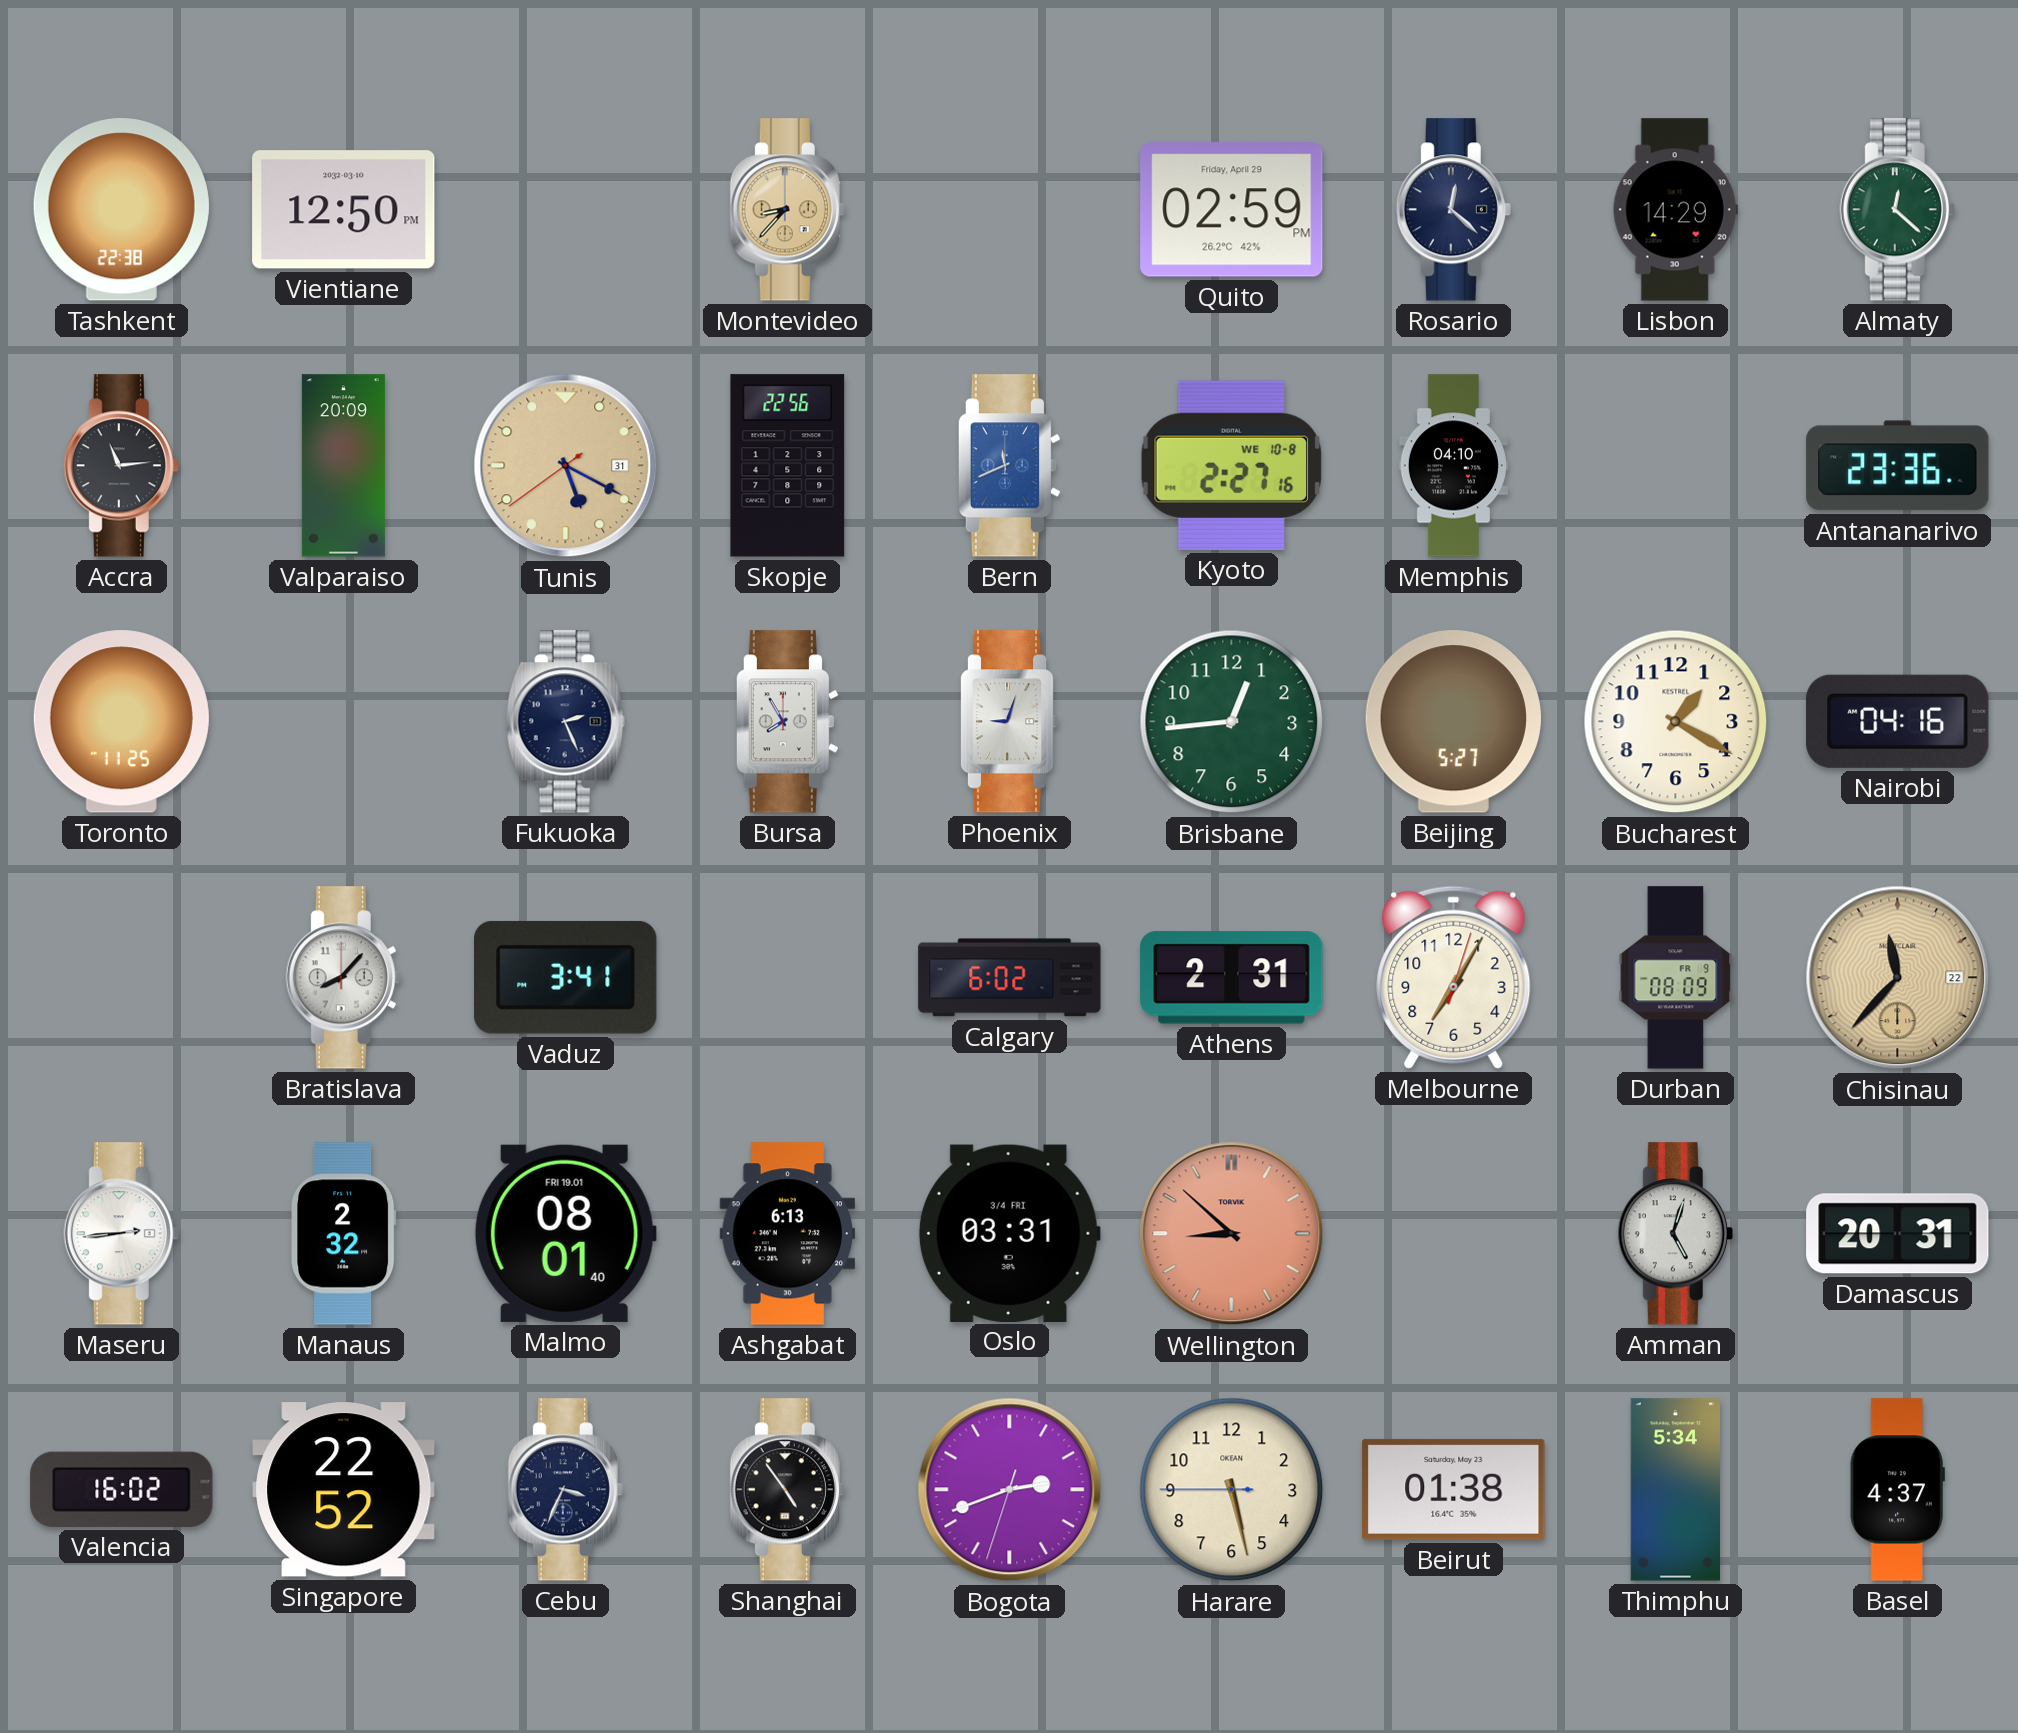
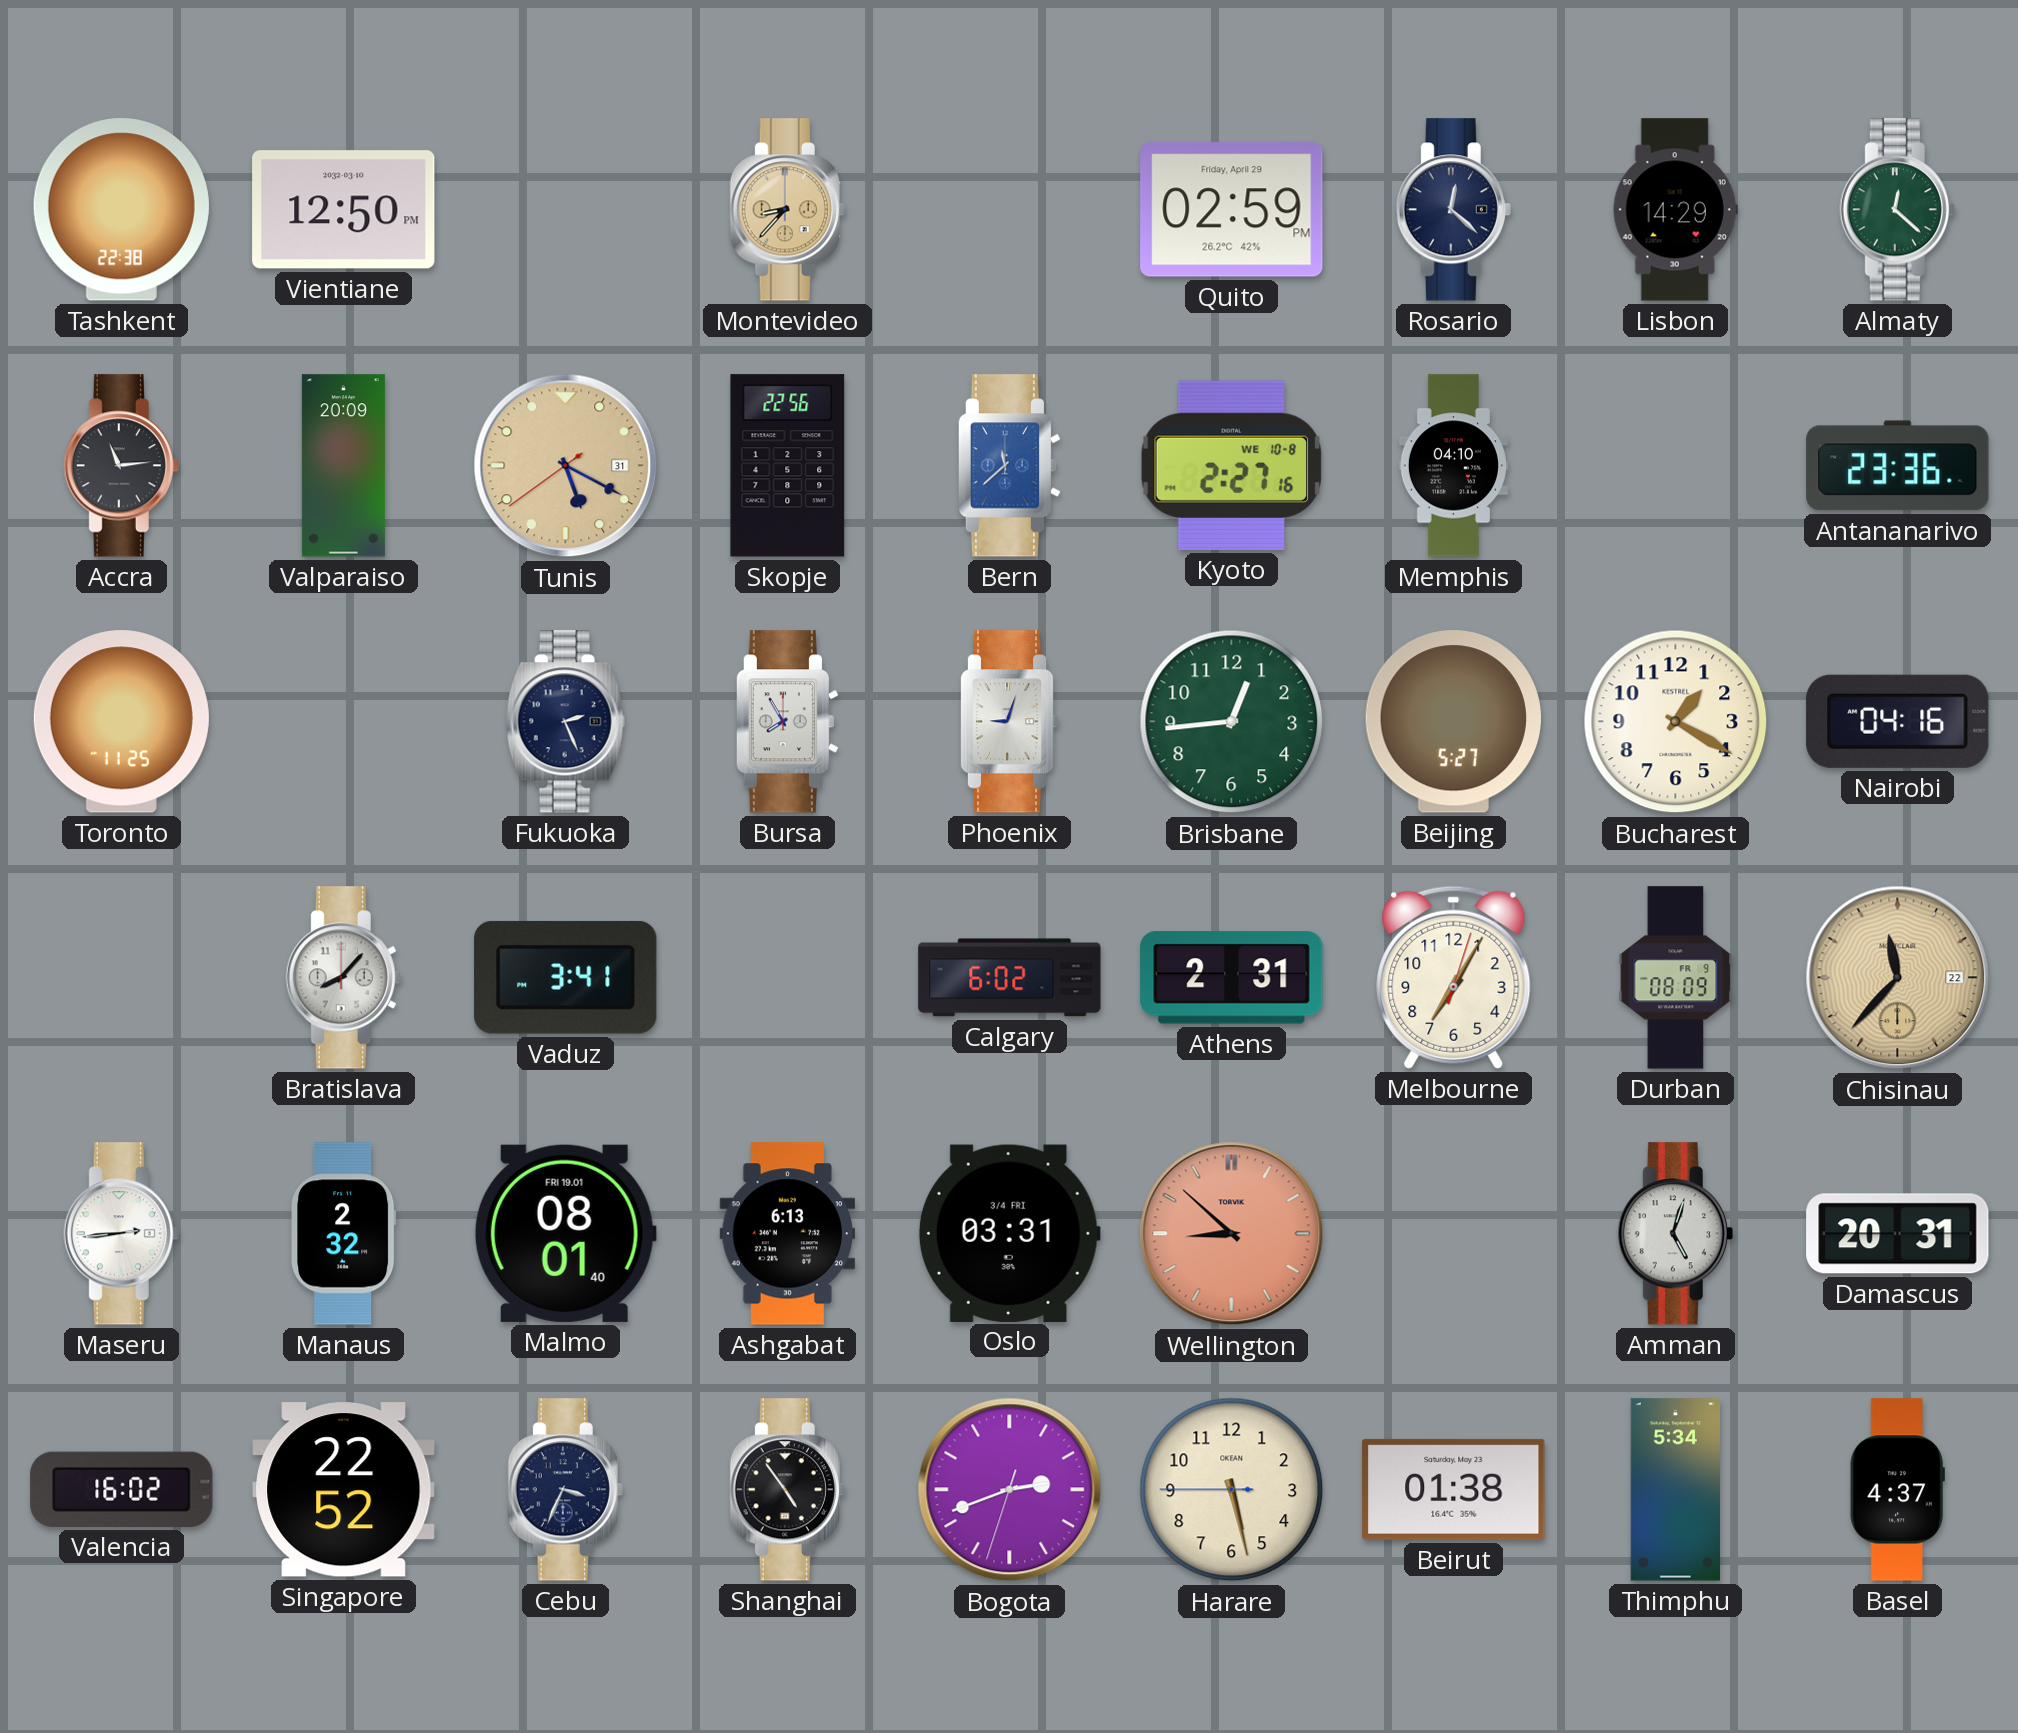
Bern: 11:41 -> 11:38
